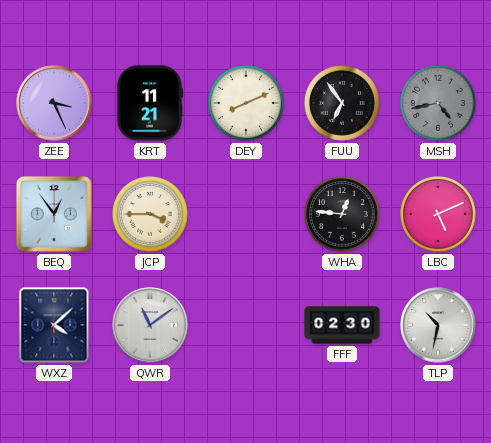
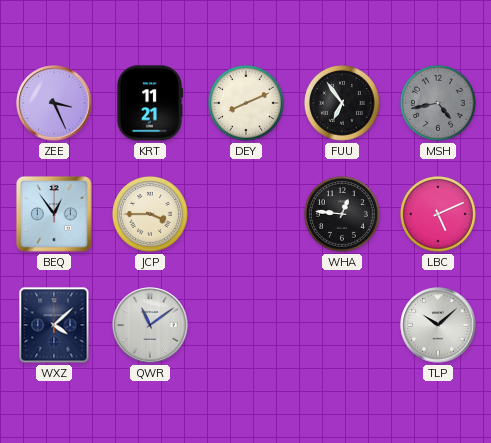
FFF: 02:30 -> none
TLP: 10:32 -> 10:08
